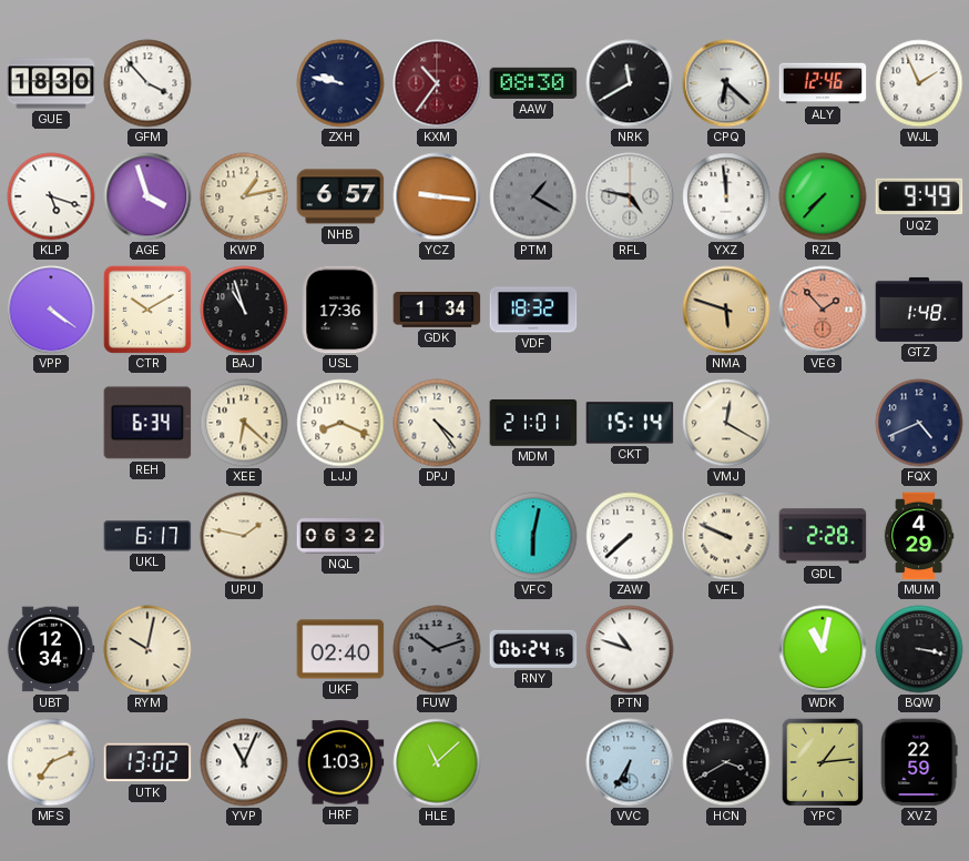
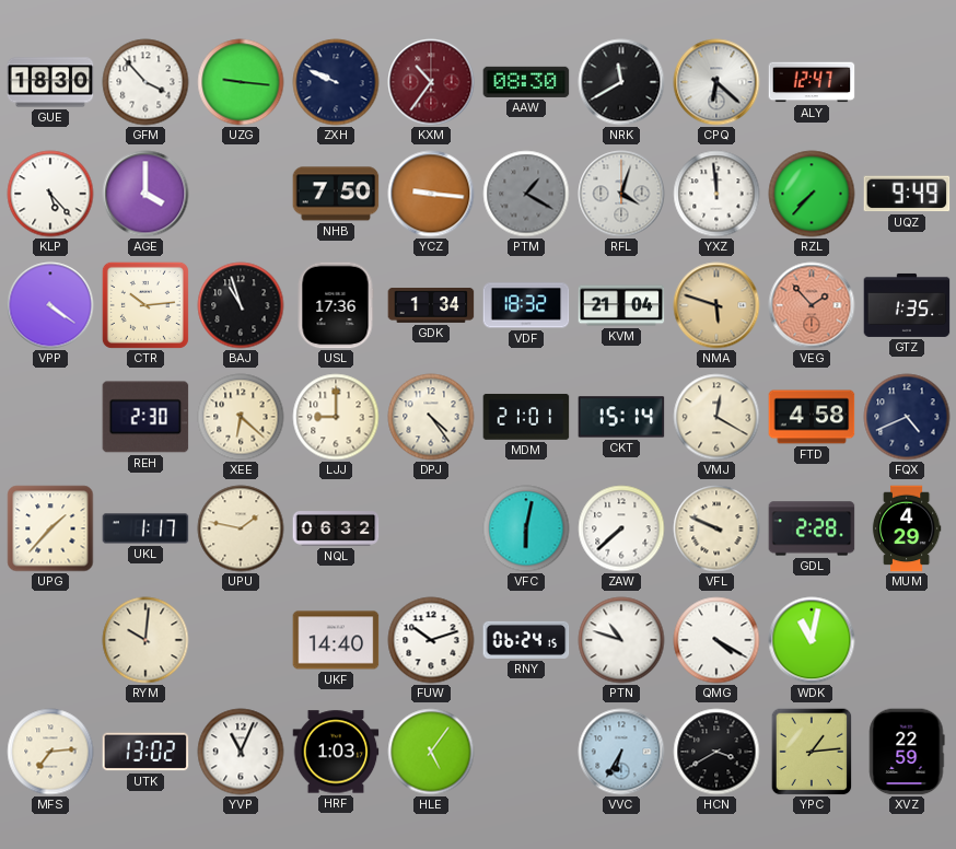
UZG: none -> 9:16
ZXH: 9:47 -> 9:49
ALY: 12:46 -> 12:47
WJL: 1:56 -> none
KLP: 5:18 -> 5:23
AGE: 3:57 -> 4:00
KWP: 1:13 -> none
NHB: 6:57 -> 7:50
RFL: 4:47 -> 4:03
CTR: 10:10 -> 10:14
KVM: none -> 21:04
GTZ: 1:48 -> 1:35
REH: 6:34 -> 2:30
LJJ: 8:19 -> 9:00
FTD: none -> 4:58
UPG: none -> 1:37
UKL: 6:17 -> 1:17
UBT: 12:34 -> none
RYM: 10:02 -> 10:01
UKF: 02:40 -> 14:40
FUW dial: grey -> white
QMG: none -> 4:20
BQW: 3:17 -> none
MFS: 7:11 -> 7:14
HLE: 11:08 -> 5:06
